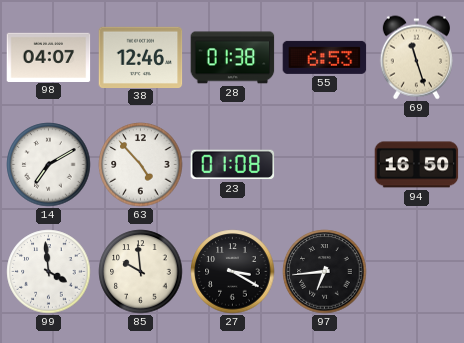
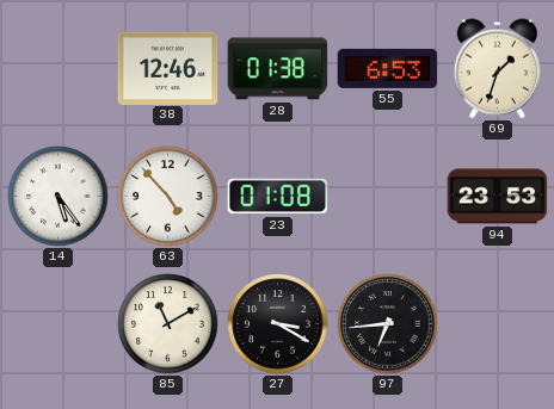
98: 04:07 -> none
69: 11:27 -> 1:33
14: 7:10 -> 5:24
94: 16:50 -> 23:53
99: 3:59 -> none
85: 9:59 -> 11:10
